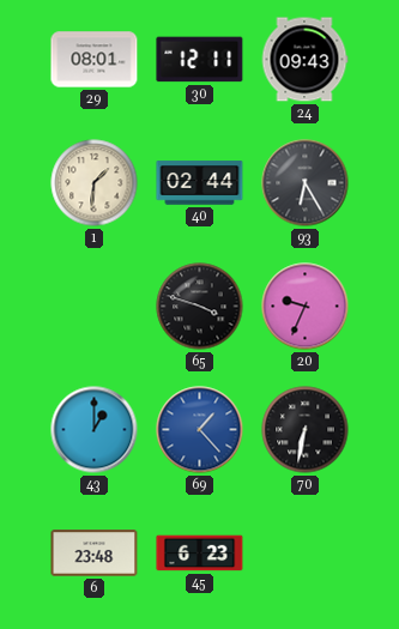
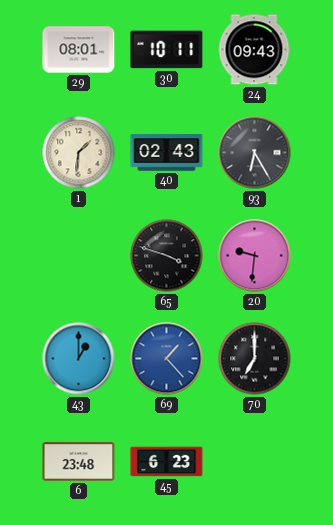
30: 12:11 -> 10:11
40: 02:44 -> 02:43
20: 9:34 -> 9:31
70: 6:32 -> 7:00
